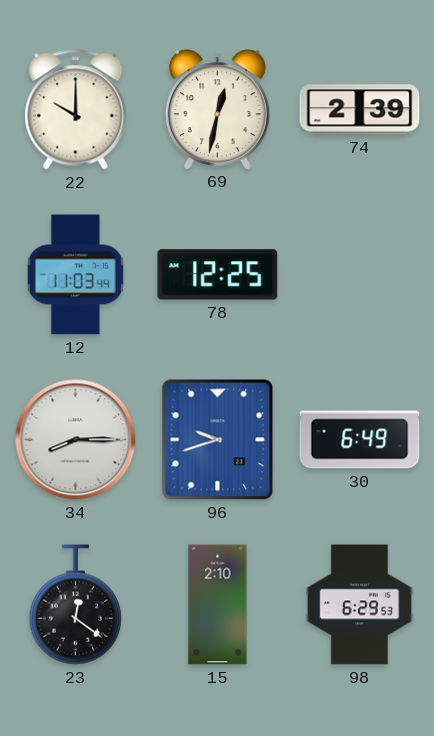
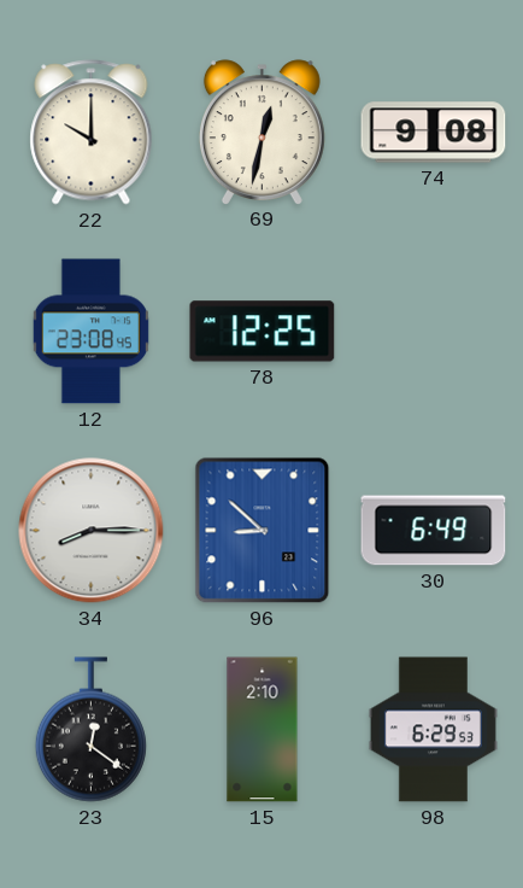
74: 2:39 -> 9:08
12: 11:03 -> 23:08
96: 9:42 -> 8:52
